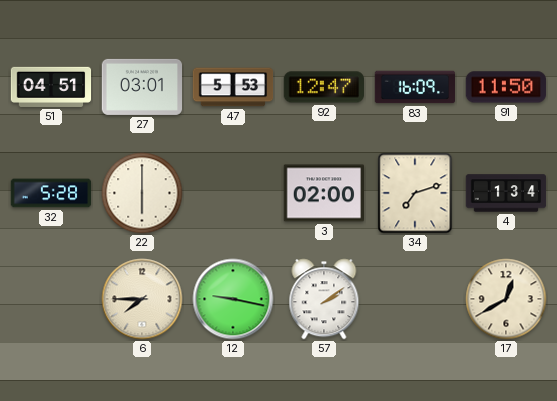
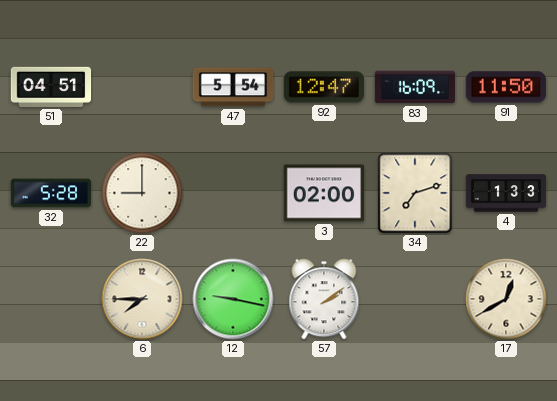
27: 03:01 -> none
47: 5:53 -> 5:54
22: 6:00 -> 9:00
4: 1:34 -> 1:33
